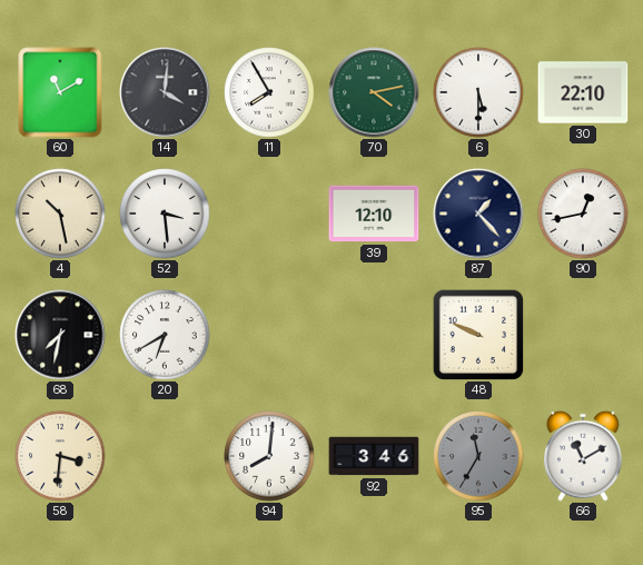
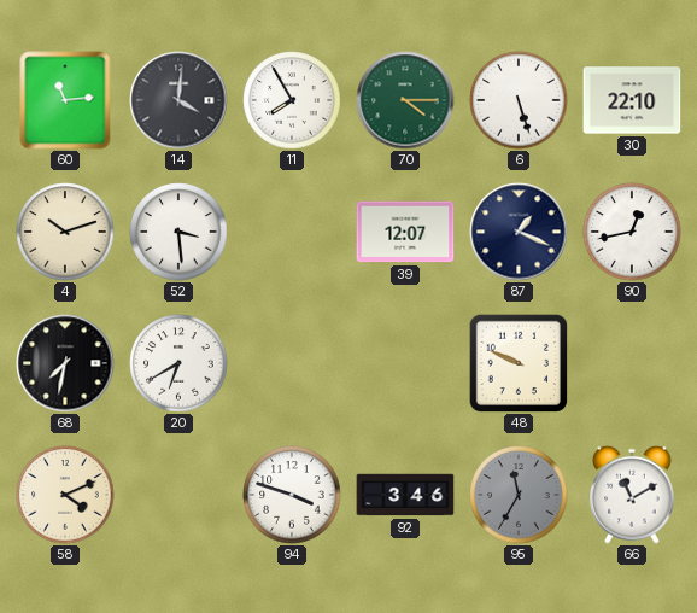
60: 11:10 -> 11:14
70: 4:13 -> 4:15
6: 5:30 -> 5:27
4: 10:28 -> 10:12
39: 12:10 -> 12:07
87: 1:23 -> 1:19
58: 3:31 -> 4:11
94: 8:01 -> 3:48
